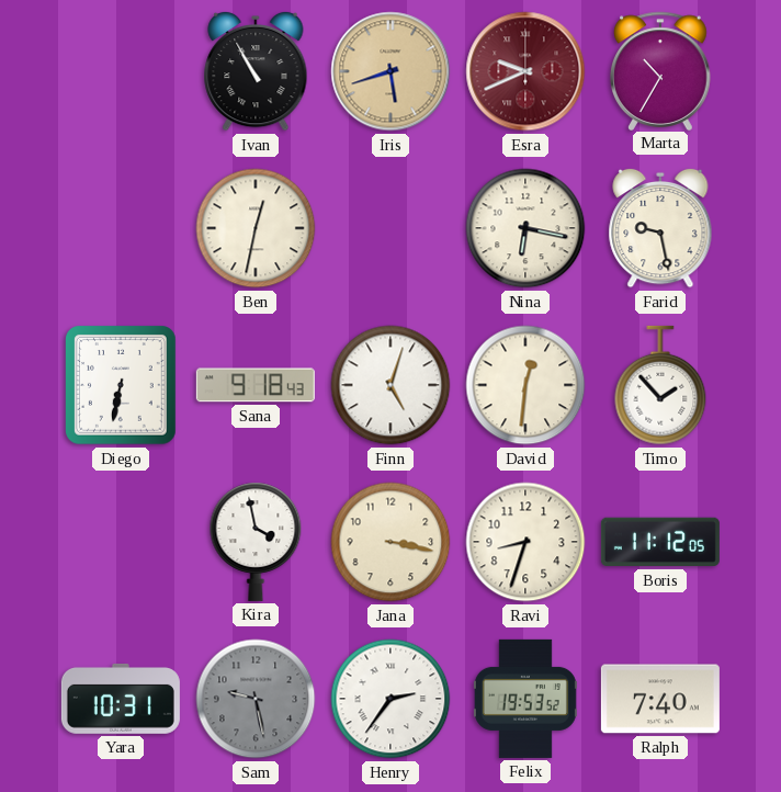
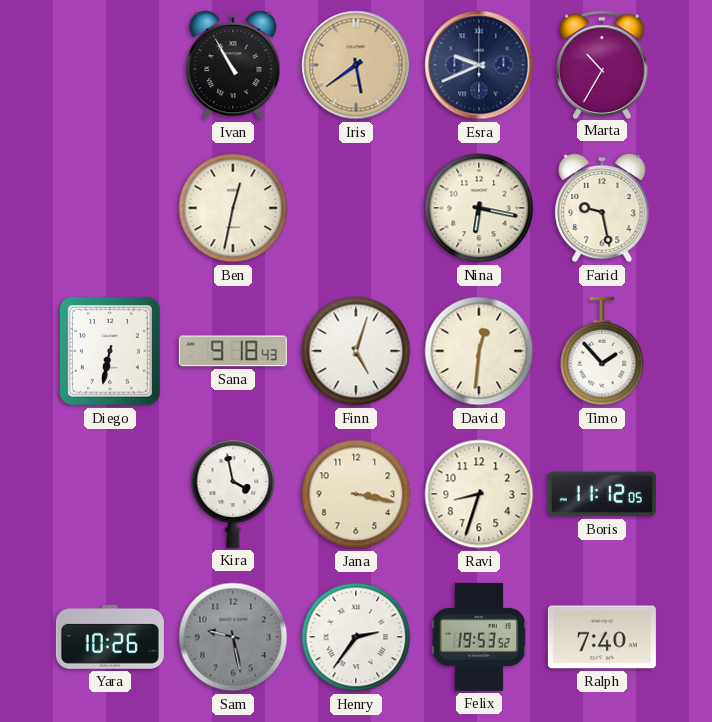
Iris: 5:42 -> 5:39
Esra dial: burgundy -> navy
Yara: 10:31 -> 10:26
